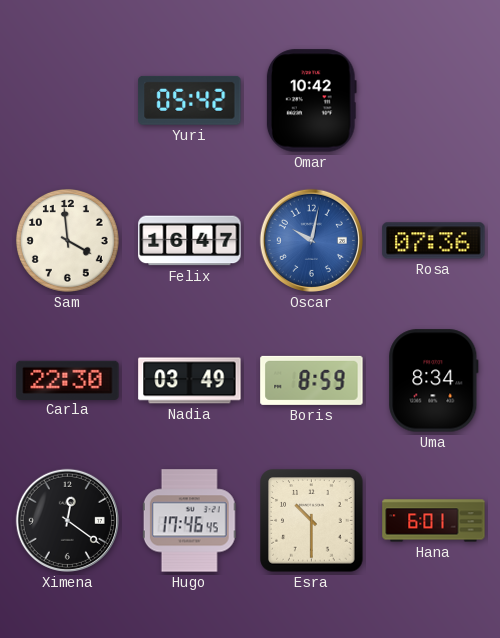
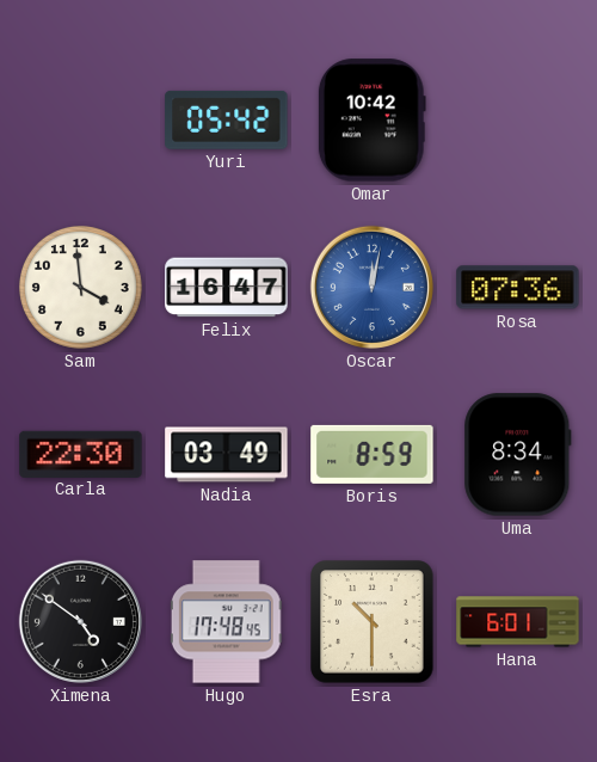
Oscar: 10:02 -> 12:02
Ximena: 12:21 -> 4:51
Hugo: 17:46 -> 17:48
